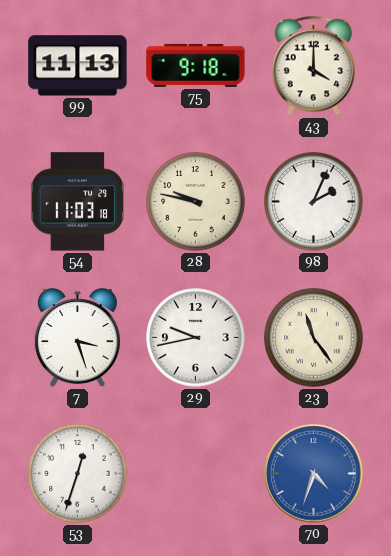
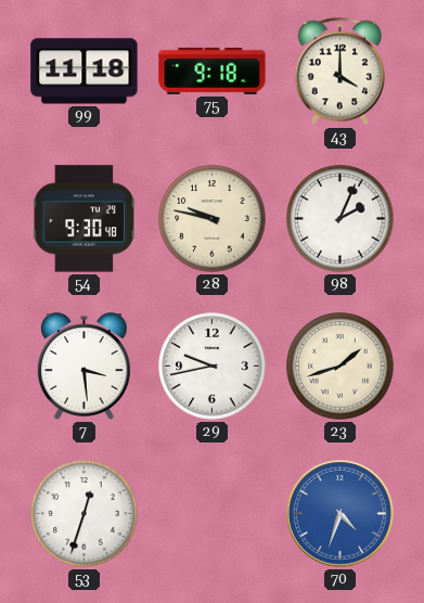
99: 11:13 -> 11:18
54: 11:03 -> 9:30
7: 3:27 -> 3:29
23: 11:24 -> 1:42
